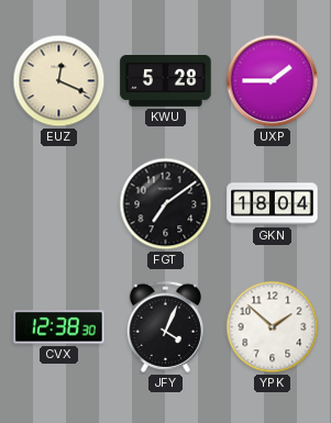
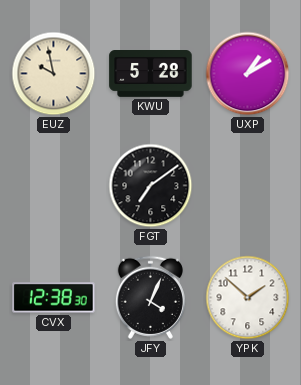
EUZ: 12:19 -> 9:58
UXP: 1:45 -> 1:10
GKN: 18:04 -> none
